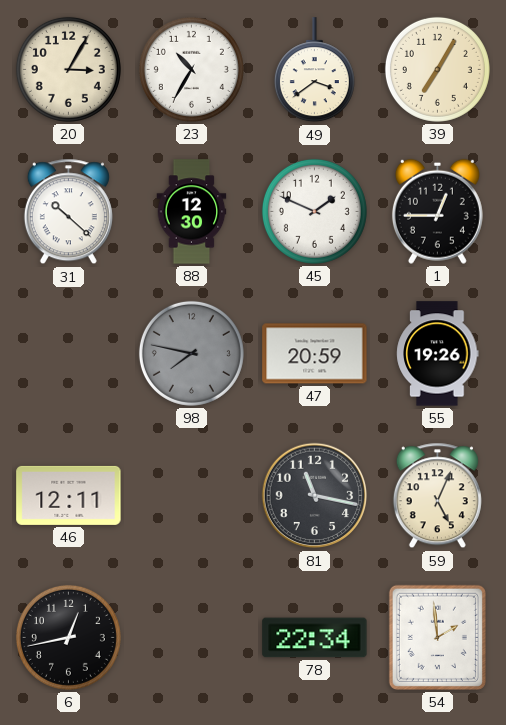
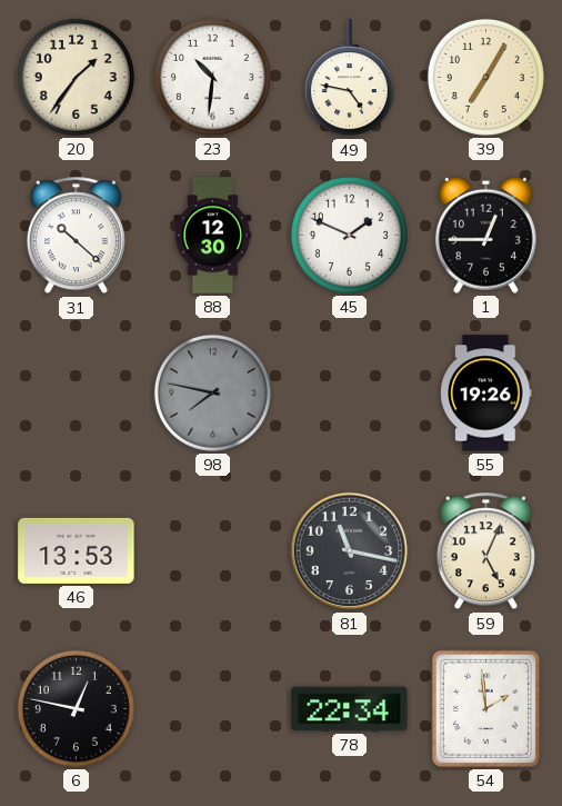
20: 3:05 -> 1:36
23: 10:35 -> 10:31
49: 3:39 -> 4:47
47: 20:59 -> none
46: 12:11 -> 13:53
6: 12:43 -> 12:47
